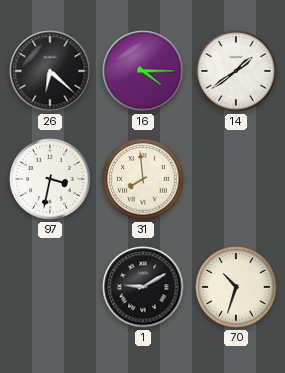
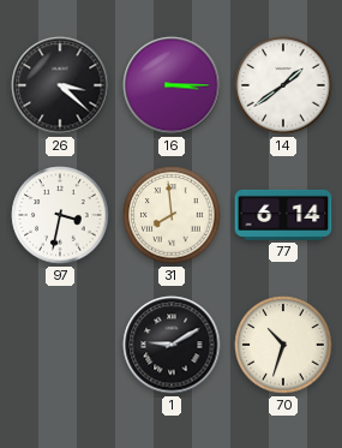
26: 6:22 -> 3:22
16: 4:15 -> 3:15
77: none -> 6:14
